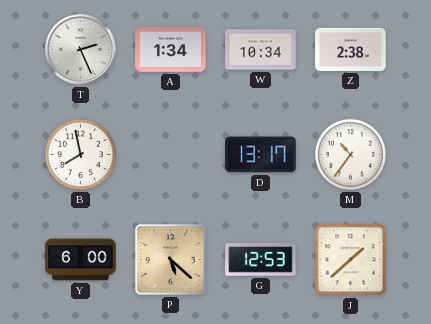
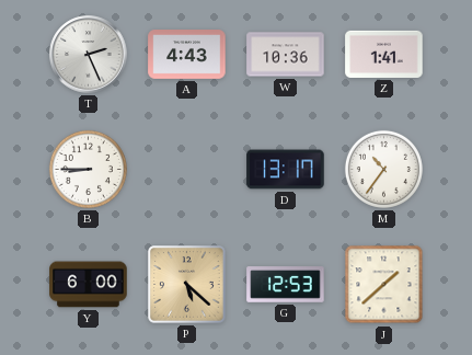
A: 1:34 -> 4:43
W: 10:34 -> 10:36
Z: 2:38 -> 1:41
B: 7:58 -> 8:45
